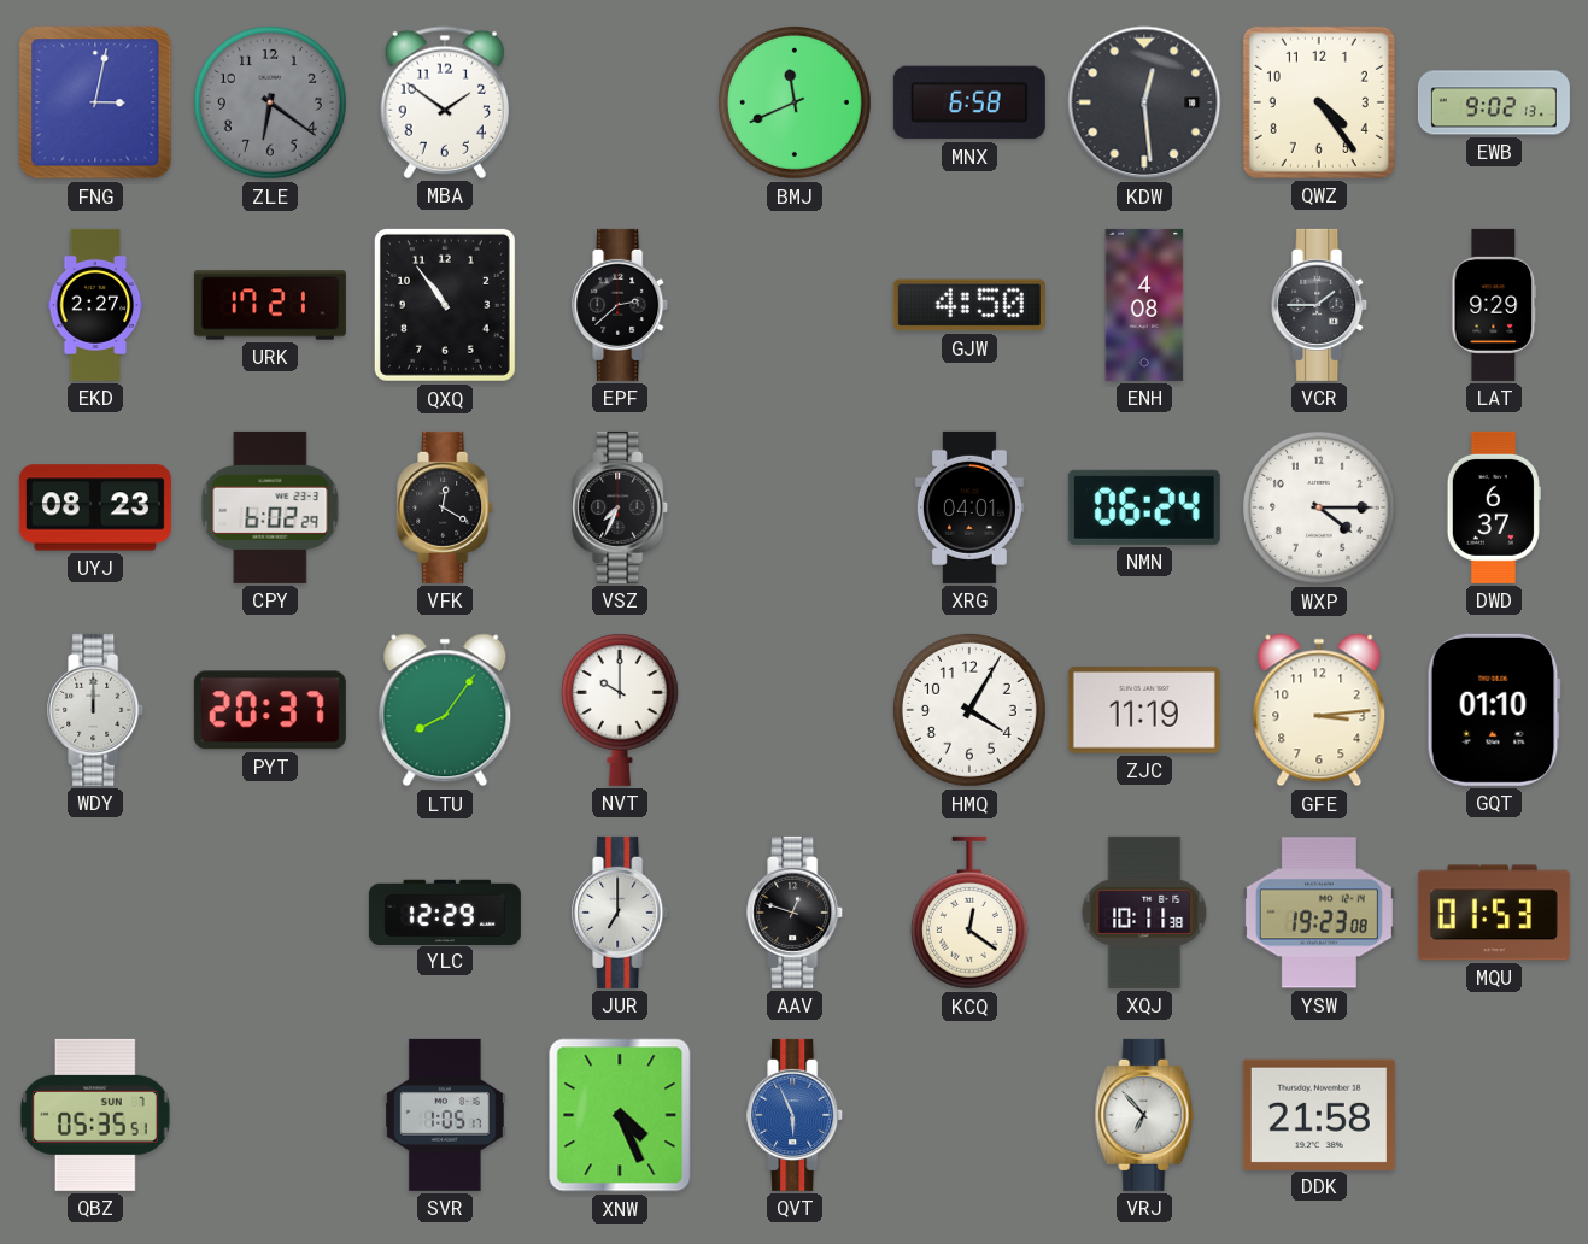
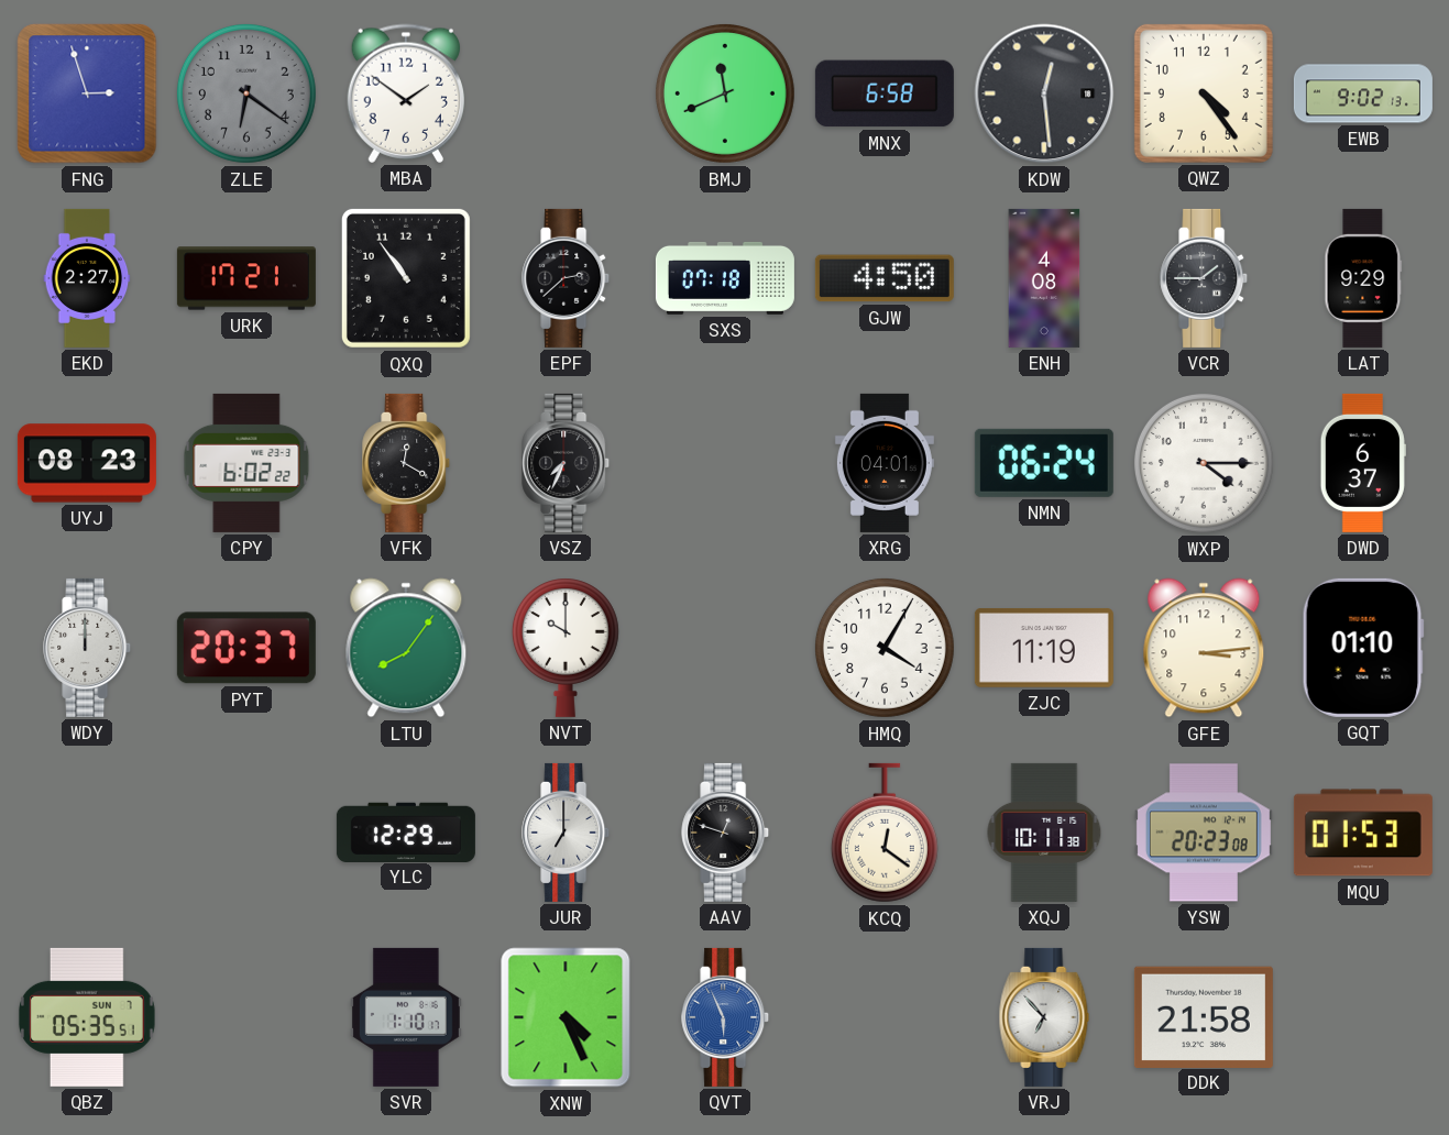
FNG: 3:02 -> 2:57
SXS: none -> 07:18
CPY: 6:02:29 -> 6:02:22
YSW: 19:23 -> 20:23
SVR: 1:05 -> 1:10
